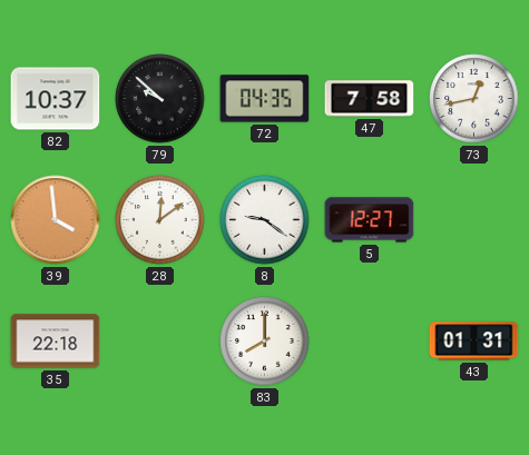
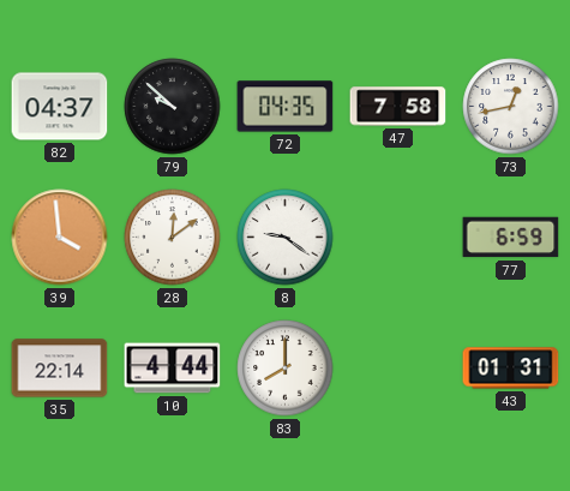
82: 10:37 -> 04:37
5: 12:27 -> none
77: none -> 6:59
35: 22:18 -> 22:14
10: none -> 4:44
